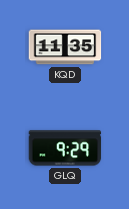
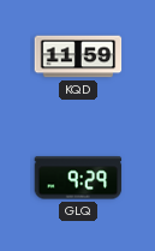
KQD: 11:35 -> 11:59
